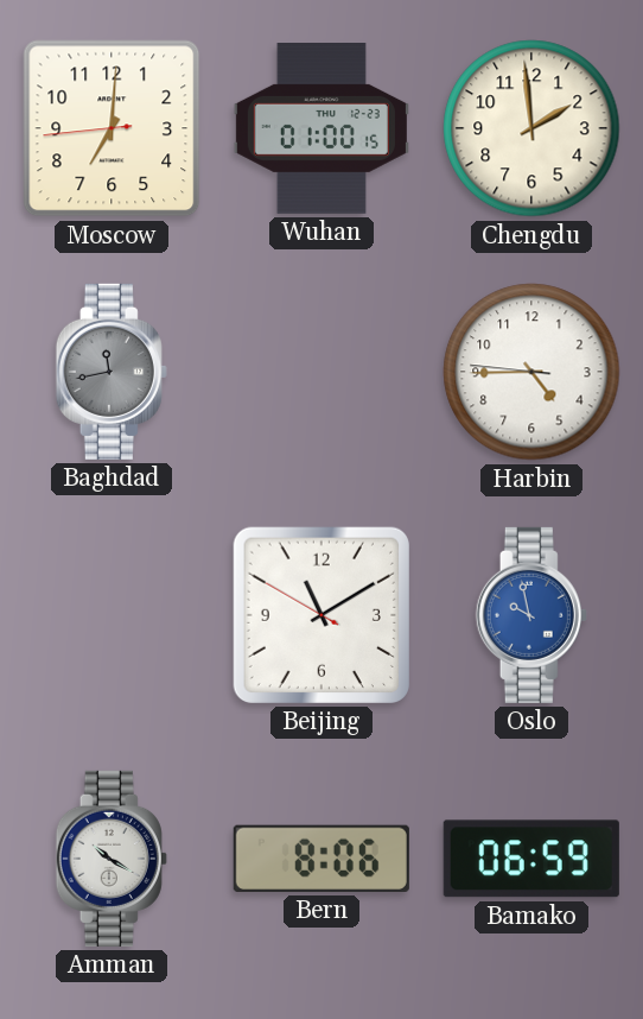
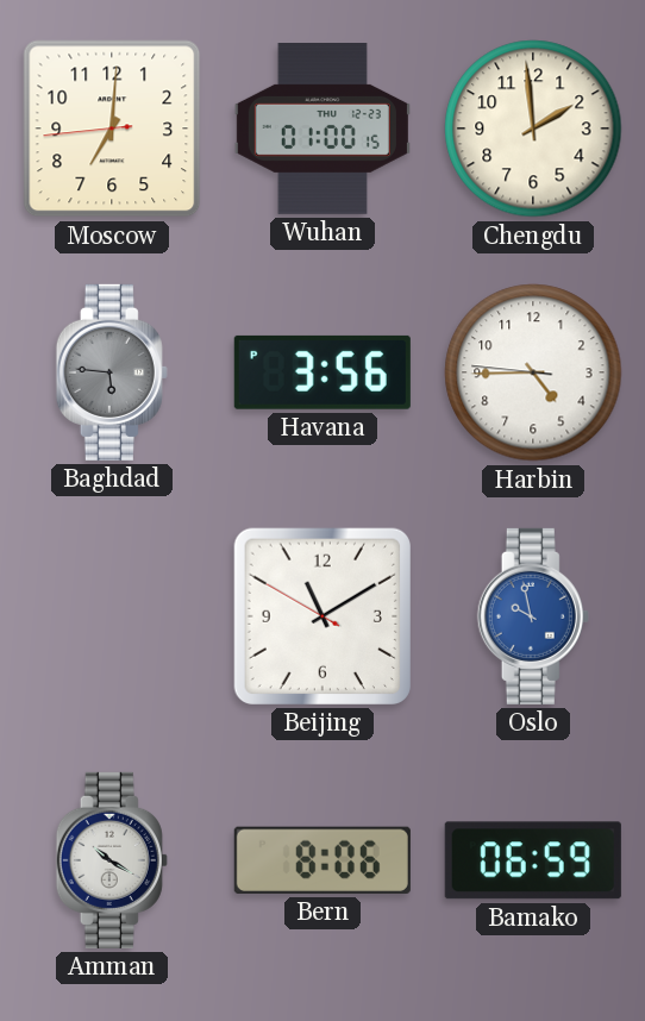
Baghdad: 11:43 -> 5:46
Havana: none -> 3:56
